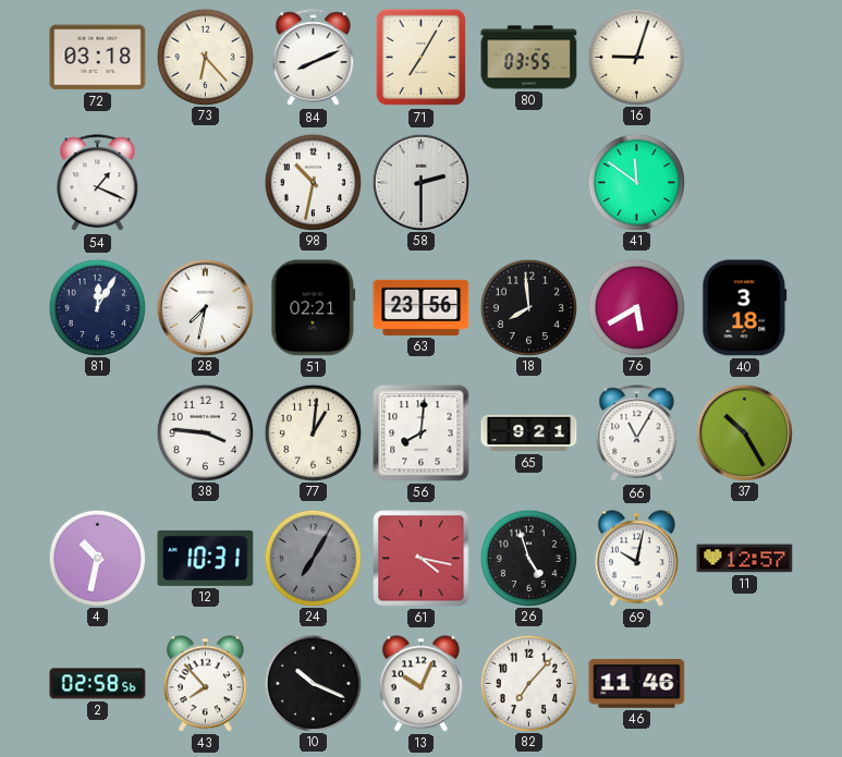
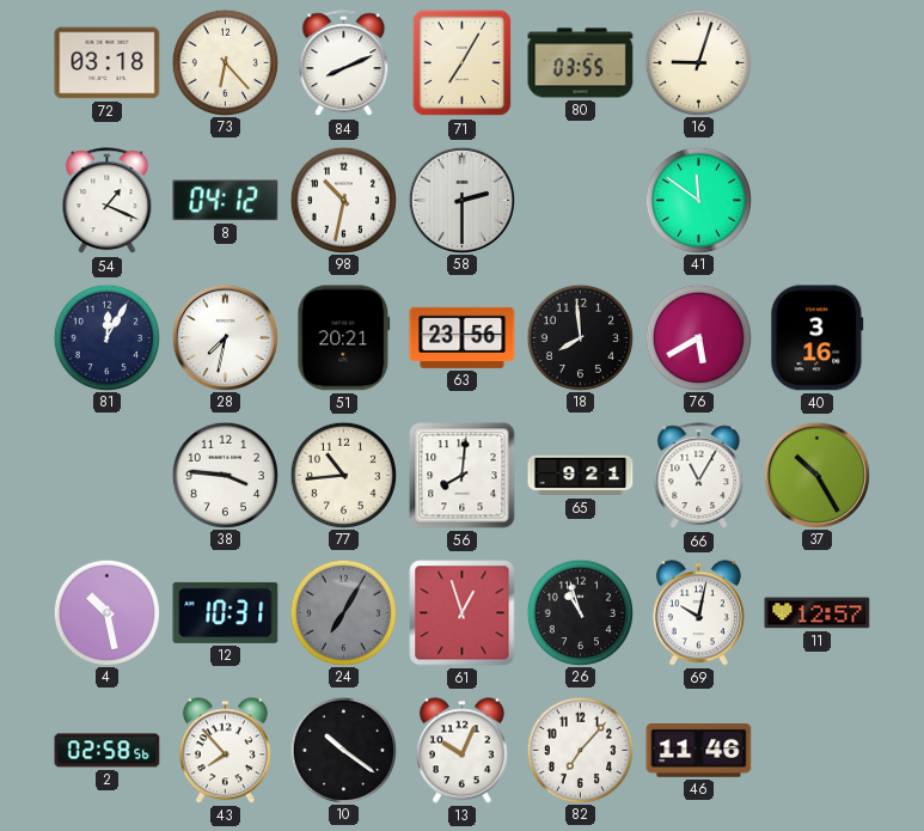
8: none -> 04:12
51: 02:21 -> 20:21
40: 3:18 -> 3:16
77: 1:01 -> 10:44
4: 10:32 -> 10:28
61: 4:17 -> 12:57
26: 4:57 -> 10:57
10: 10:19 -> 10:21
